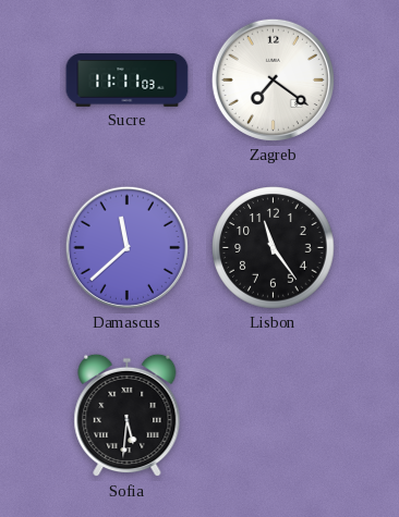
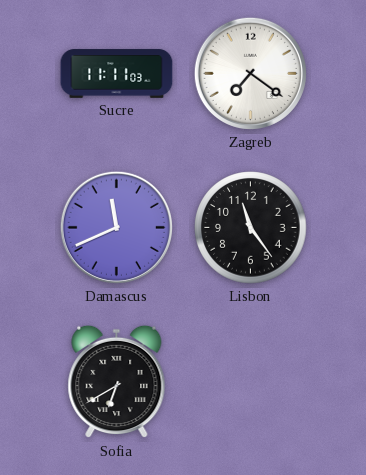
Damascus: 11:38 -> 11:41
Sofia: 5:31 -> 6:40
